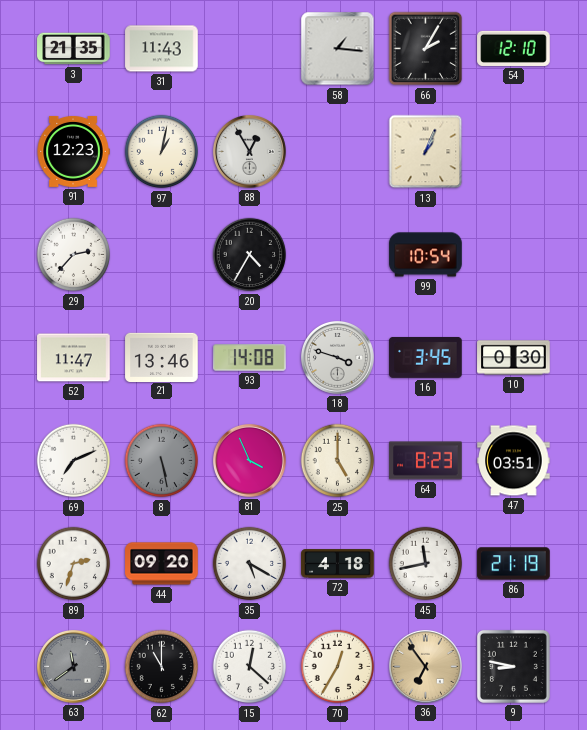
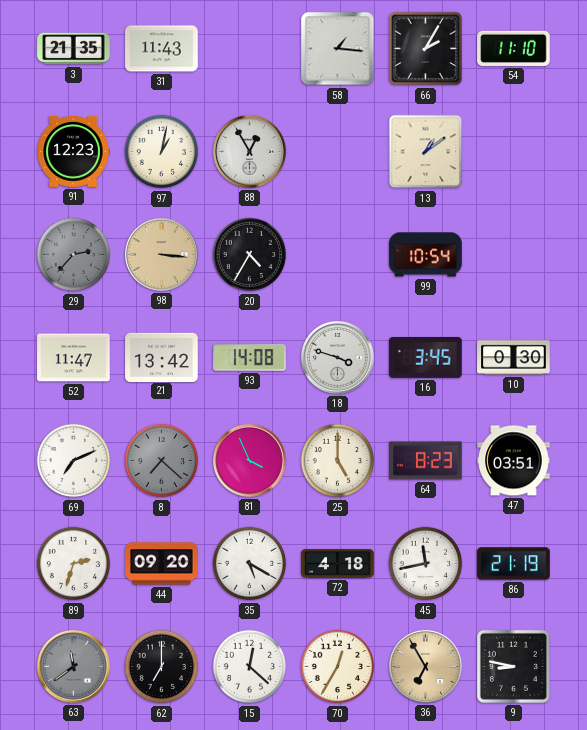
54: 12:10 -> 11:10
13: 1:04 -> 1:09
29 dial: white -> grey
98: none -> 3:16
21: 13:46 -> 13:42
8: 5:28 -> 7:22
62: 11:00 -> 7:00
36: 6:54 -> 6:55
